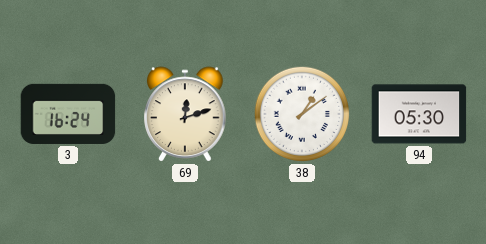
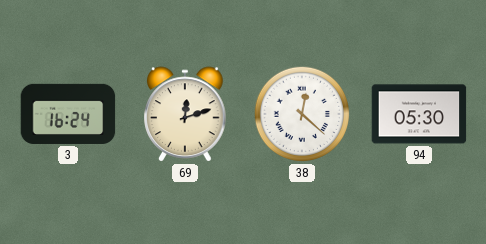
38: 1:09 -> 12:22
